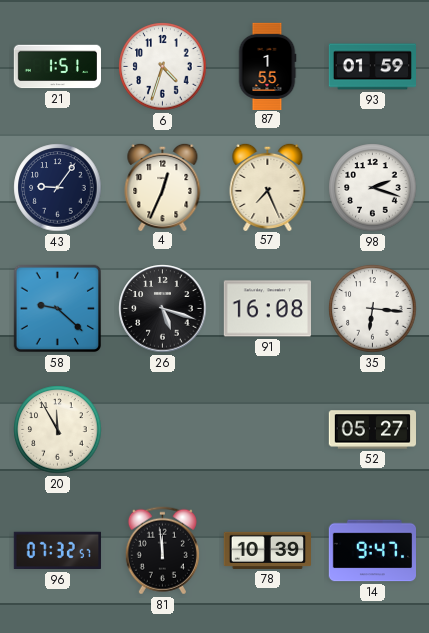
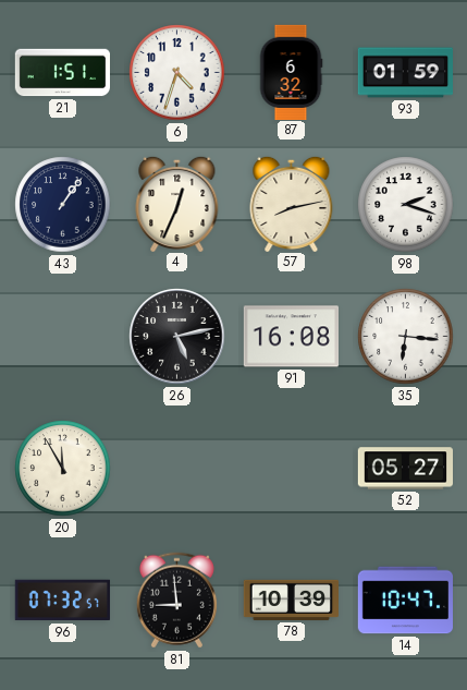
87: 1:55 -> 6:32
43: 9:06 -> 1:06
57: 7:26 -> 8:13
58: 9:22 -> none
26: 5:18 -> 5:13
81: 11:59 -> 8:59
14: 9:47 -> 10:47
